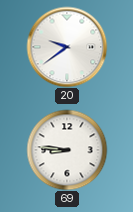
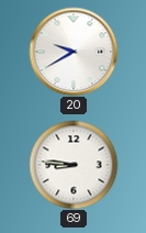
20: 9:39 -> 9:40
